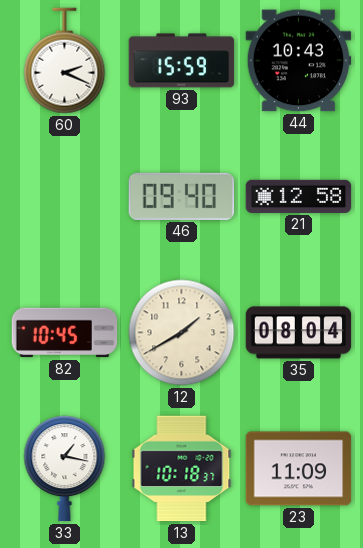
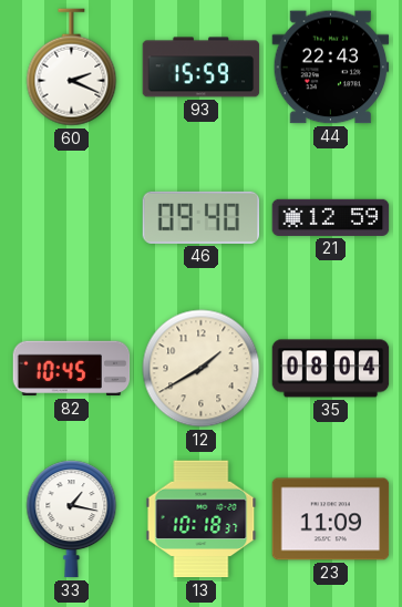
44: 10:43 -> 22:43
21: 12:58 -> 12:59
